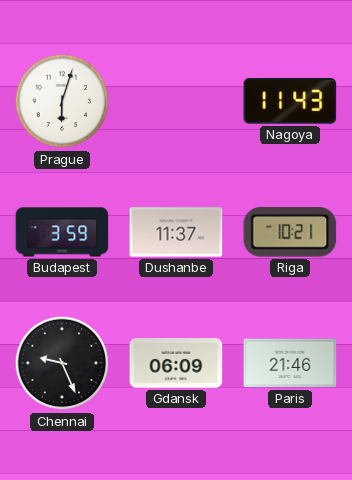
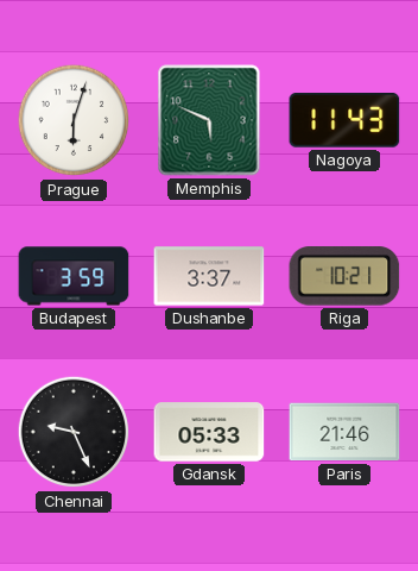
Memphis: none -> 5:49
Dushanbe: 11:37 -> 3:37
Gdansk: 06:09 -> 05:33
